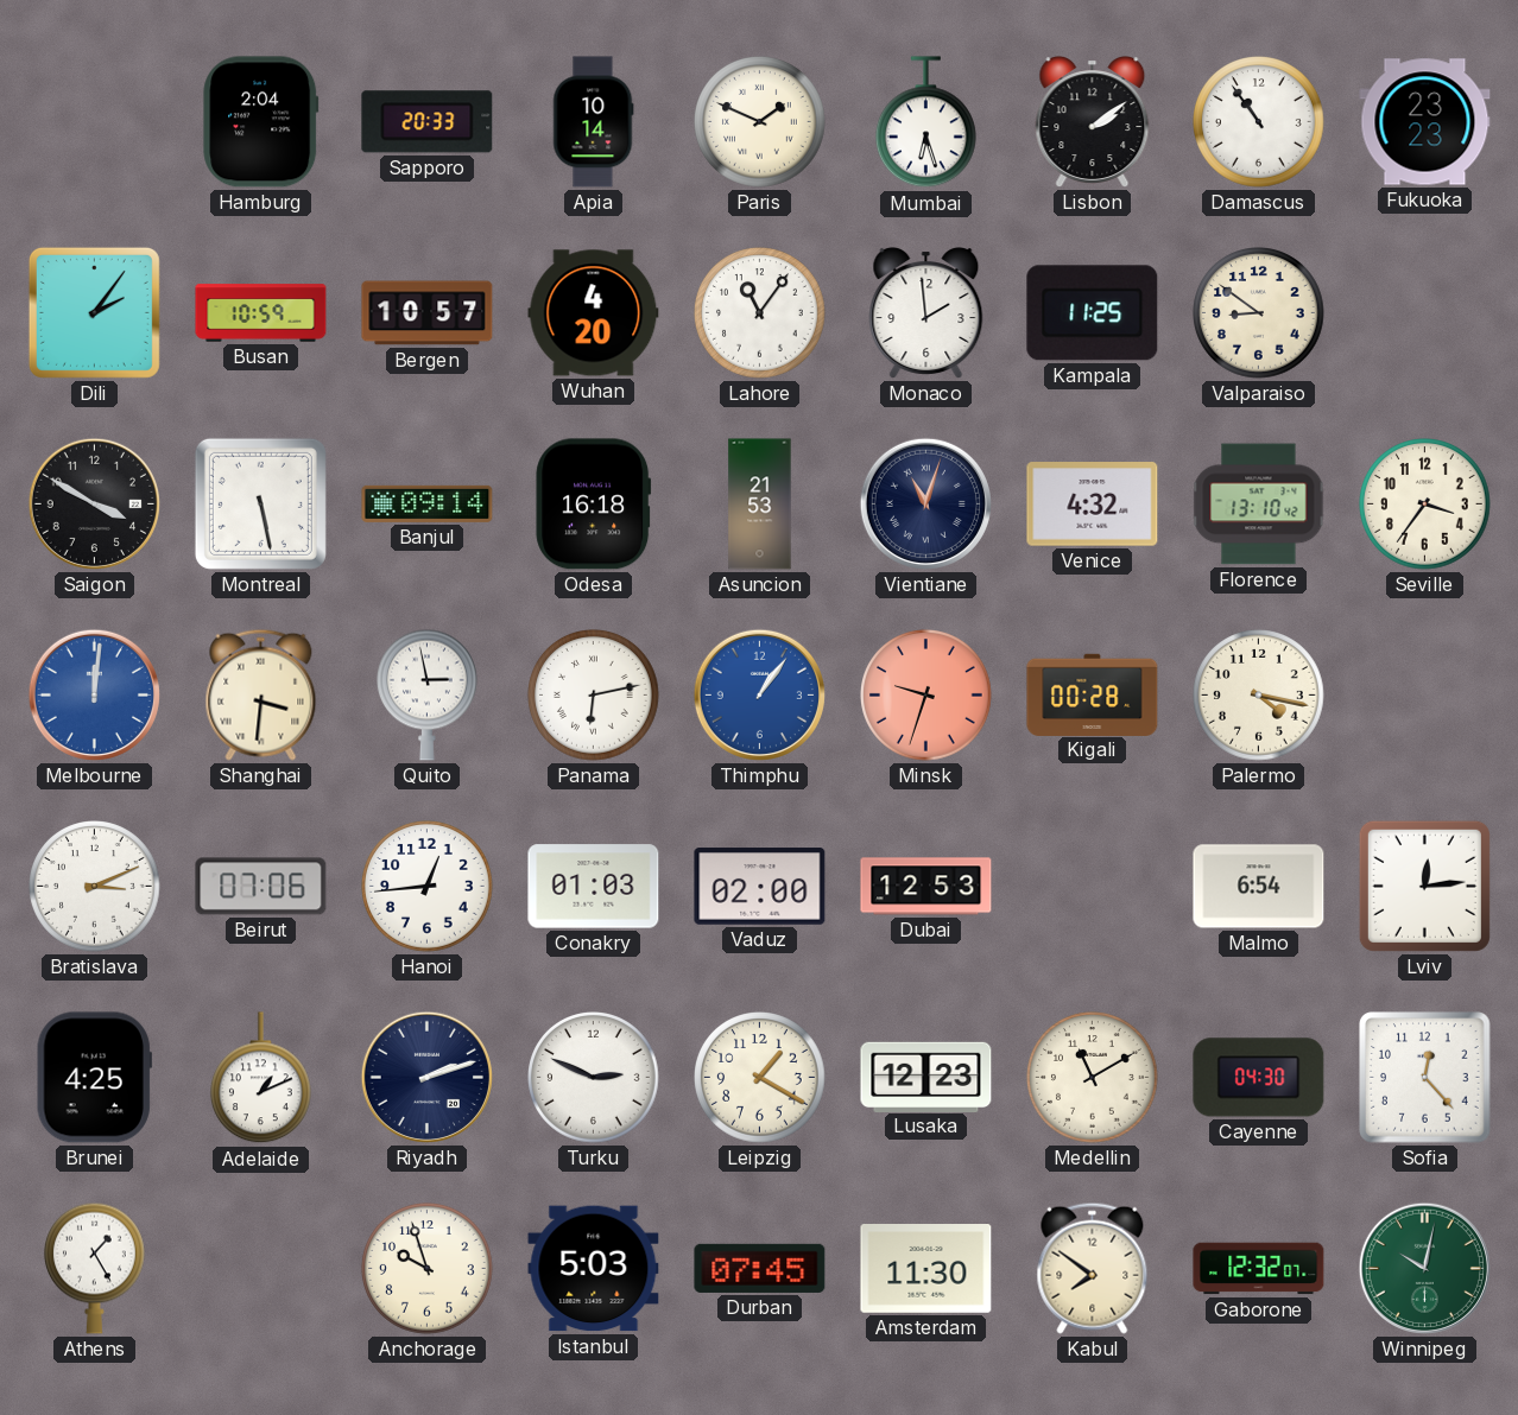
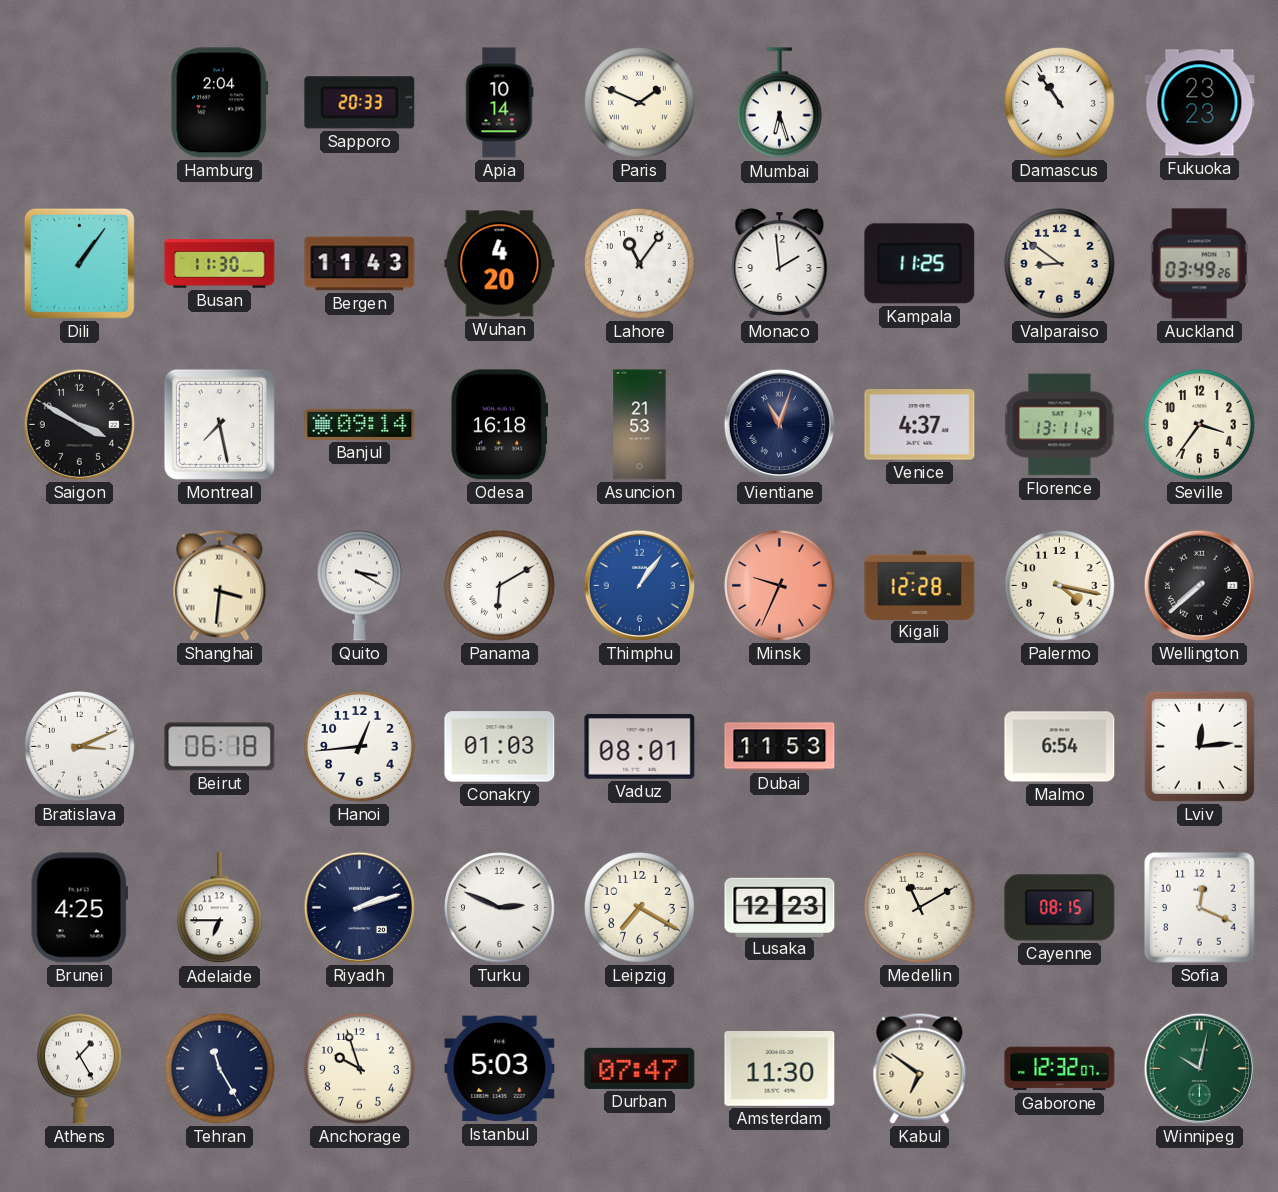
Lisbon: 2:09 -> none
Dili: 2:06 -> 1:06
Busan: 10:59 -> 11:30
Bergen: 10:57 -> 11:43
Auckland: none -> 03:49
Montreal: 5:28 -> 7:28
Venice: 4:32 -> 4:37
Florence: 13:10 -> 13:11
Melbourne: 12:01 -> none
Quito: 2:58 -> 3:20
Panama: 6:13 -> 6:10
Minsk: 9:33 -> 9:34
Kigali: 00:28 -> 12:28
Wellington: none -> 7:38
Beirut: 07:06 -> 06:18
Vaduz: 02:00 -> 08:01
Dubai: 12:53 -> 11:53
Adelaide: 1:11 -> 6:45
Leipzig: 1:20 -> 7:20
Cayenne: 04:30 -> 08:15
Sofia: 12:23 -> 12:19
Tehran: none -> 11:25
Durban: 07:45 -> 07:47
Kabul: 7:51 -> 6:51
